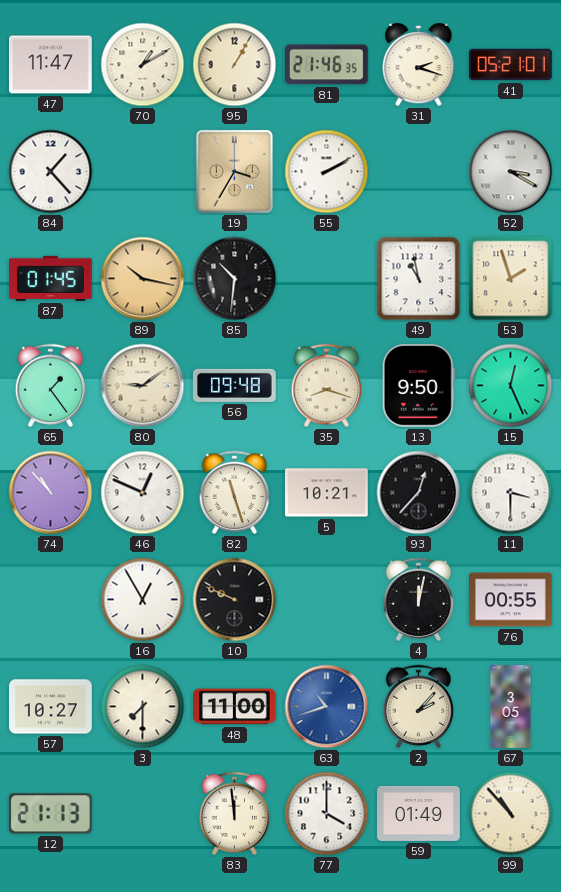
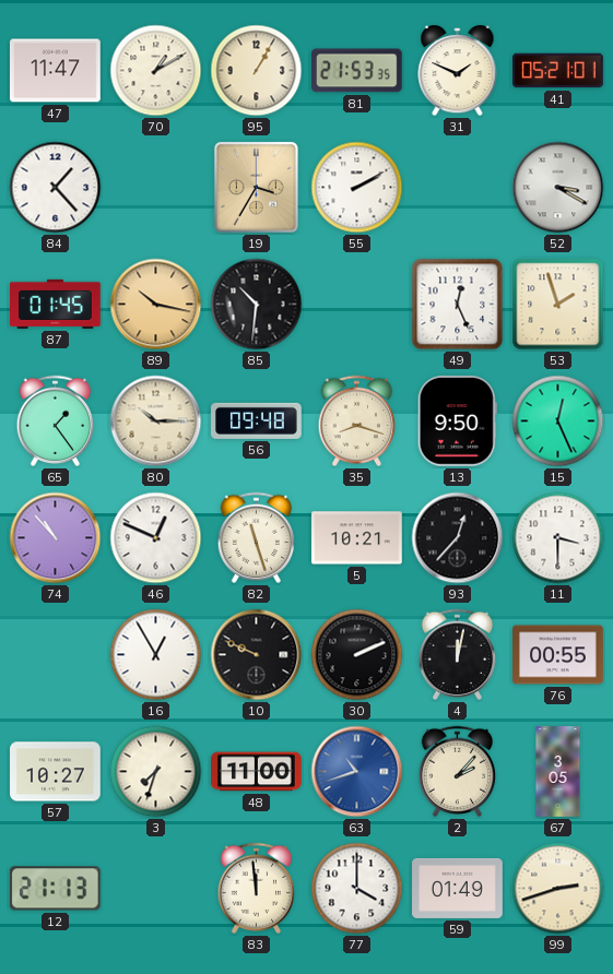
81: 21:46 -> 21:53
31: 2:18 -> 1:49
49: 10:58 -> 12:26
80: 9:09 -> 10:15
30: none -> 2:11
3: 7:30 -> 7:33
99: 10:53 -> 2:42
